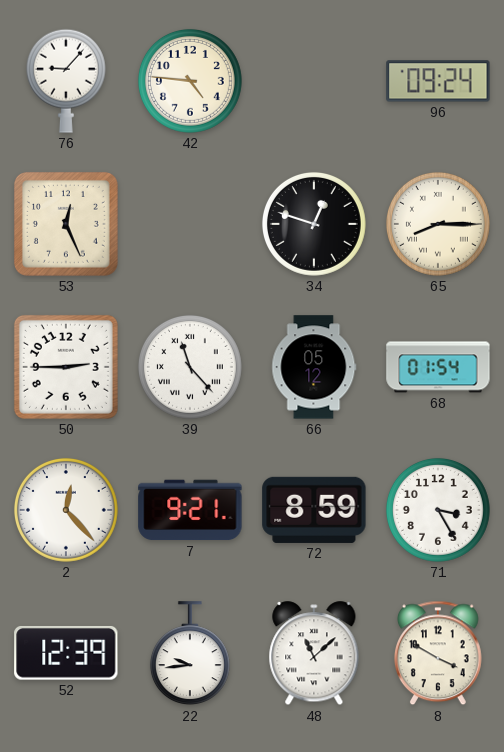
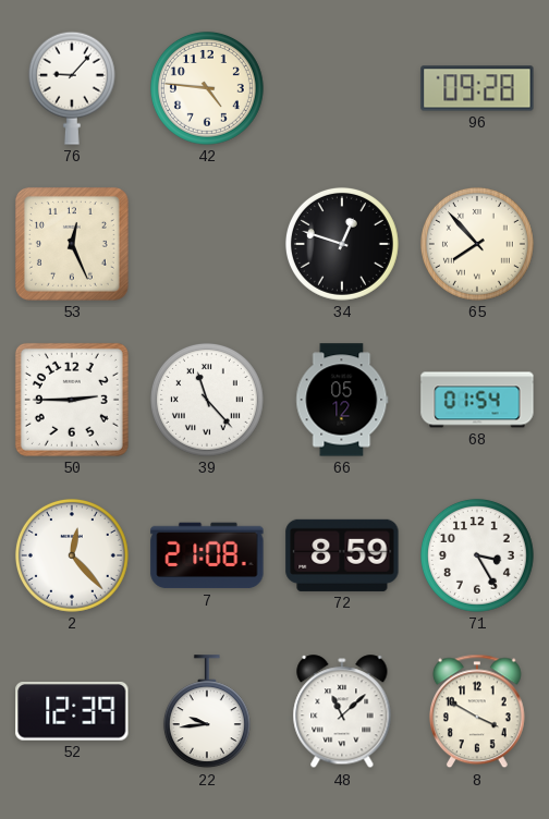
96: 09:24 -> 09:28
65: 8:15 -> 7:53
7: 9:21 -> 21:08
